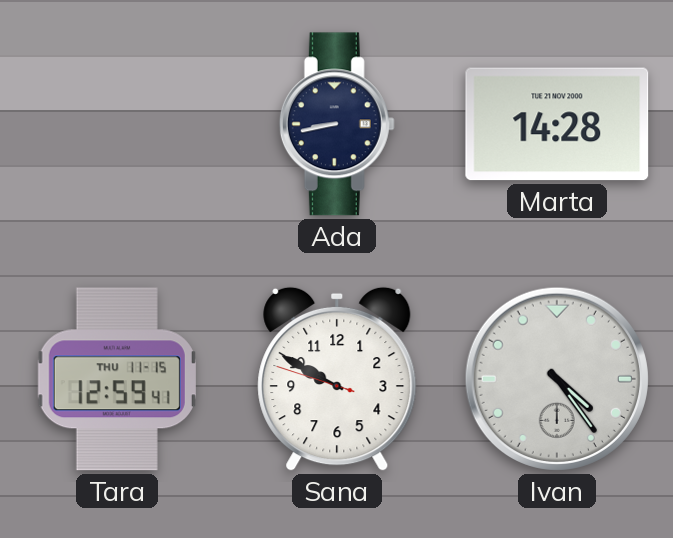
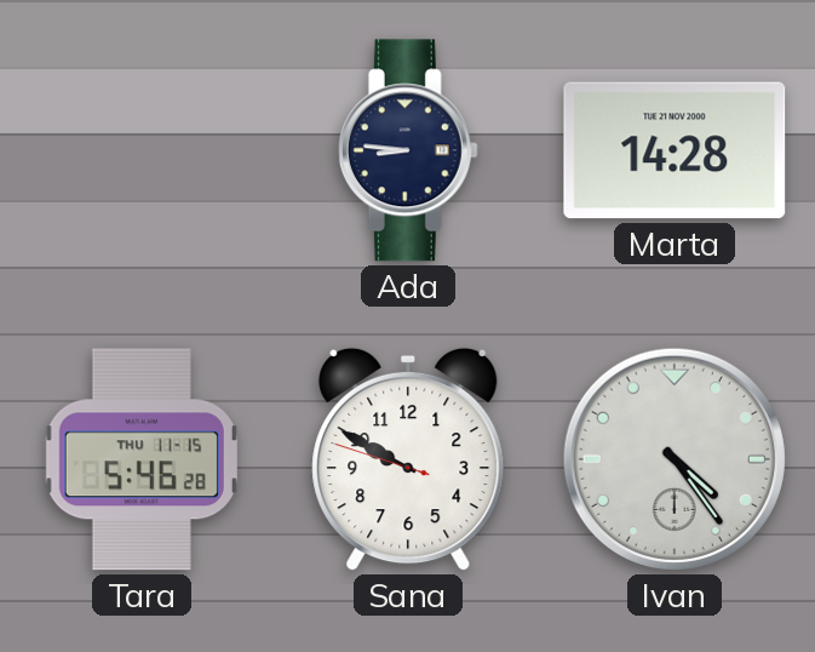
Ada: 8:43 -> 8:46
Tara: 12:59 -> 5:46
